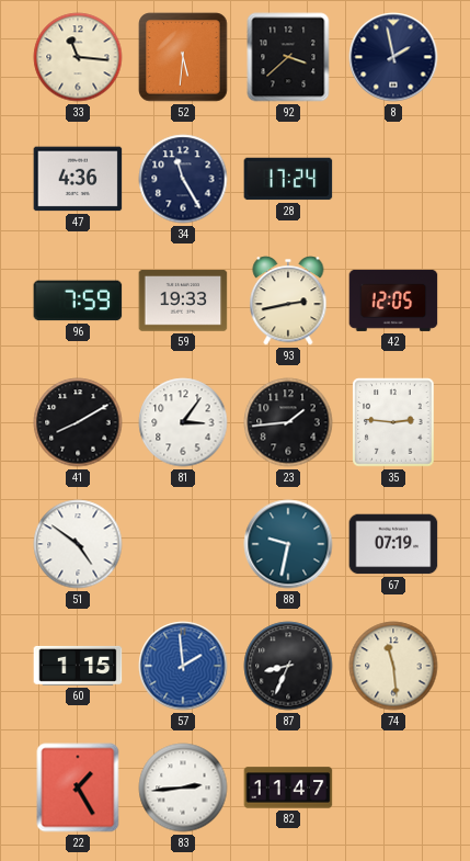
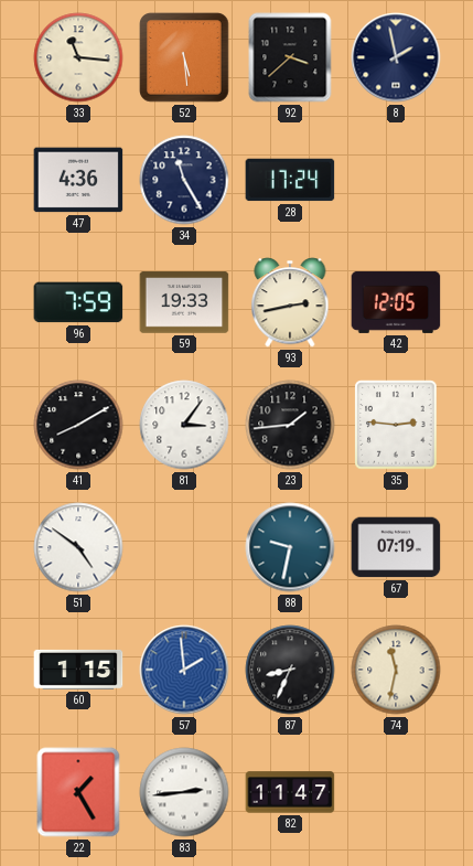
52: 5:31 -> 5:29
74: 11:29 -> 11:32
